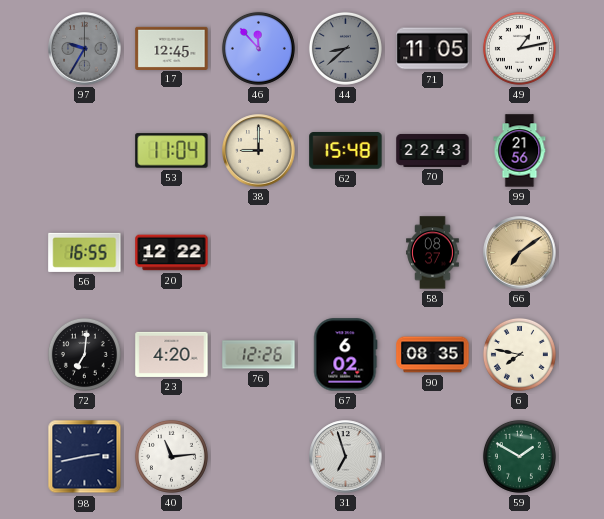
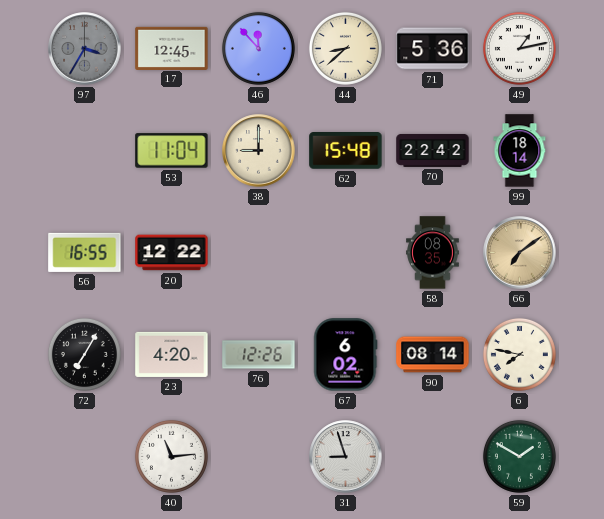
97: 9:35 -> 3:35
44 dial: grey -> cream
71: 11:05 -> 5:36
70: 22:43 -> 22:42
99: 21:56 -> 18:14
58: 08:37 -> 08:35
72: 7:01 -> 7:05
90: 08:35 -> 08:14
98: 2:43 -> none
31: 6:57 -> 8:57
